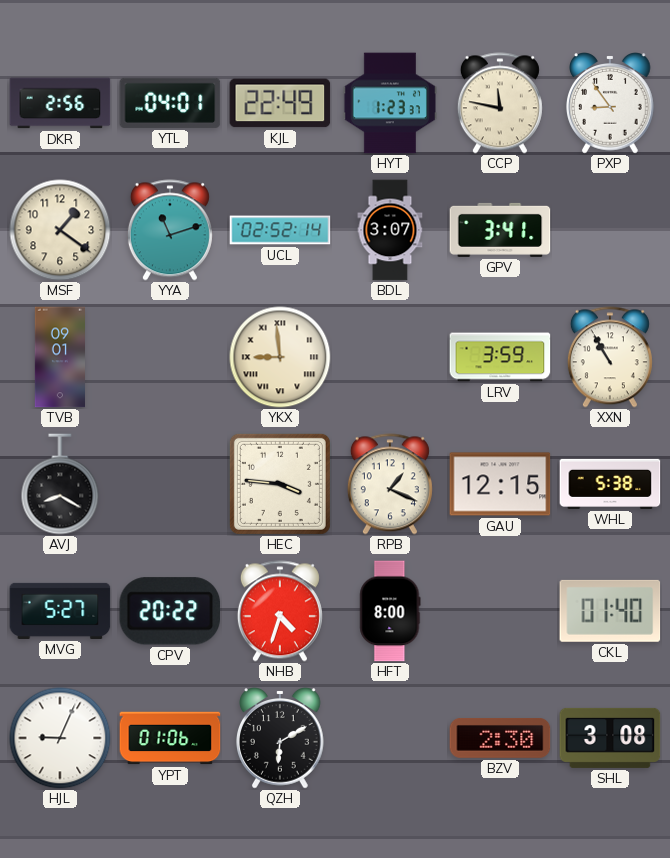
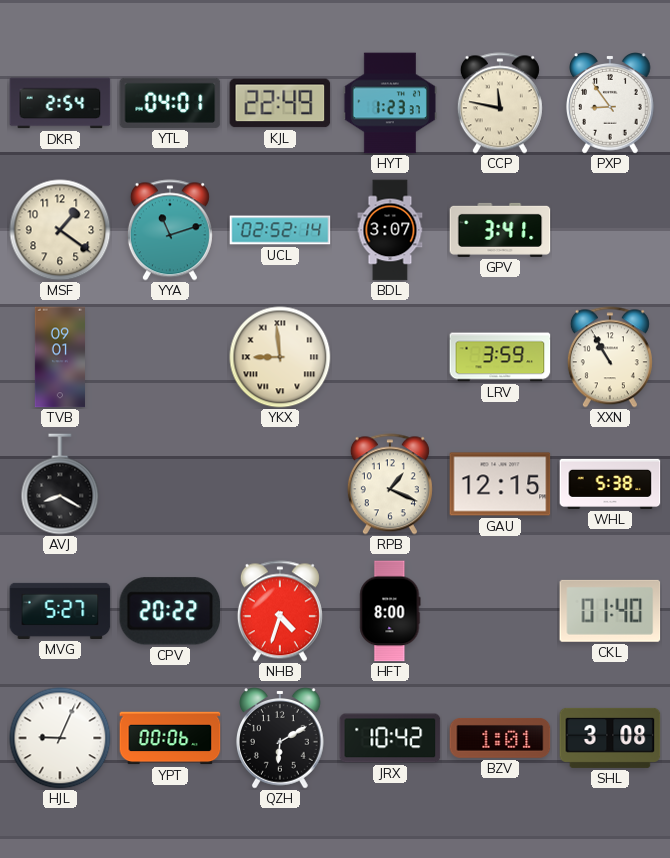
DKR: 2:56 -> 2:54
HEC: 3:46 -> none
YPT: 01:06 -> 00:06
JRX: none -> 10:42
BZV: 2:30 -> 1:01
